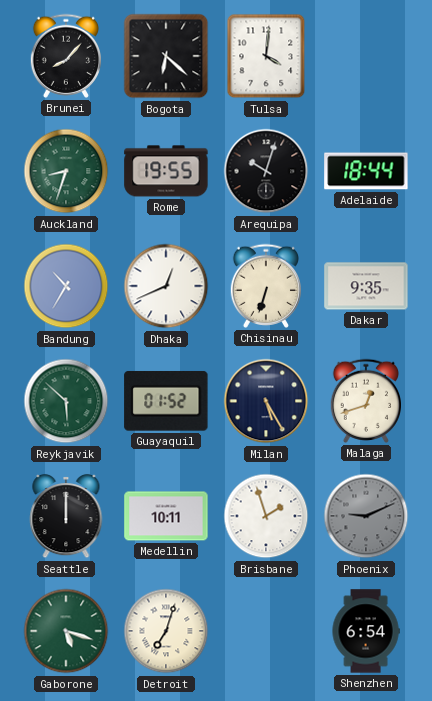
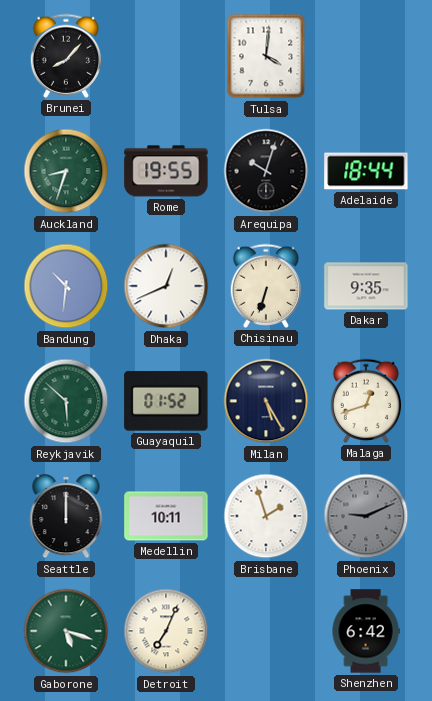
Bogota: 6:22 -> none
Bandung: 10:35 -> 10:31
Detroit: 7:03 -> 7:04
Shenzhen: 6:54 -> 6:42
